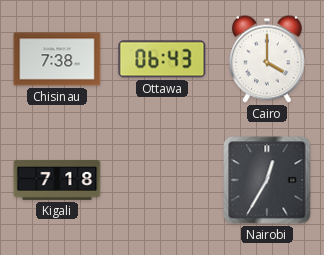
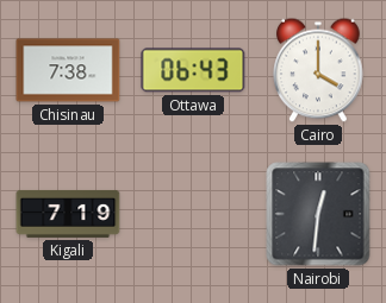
Kigali: 7:18 -> 7:19
Nairobi: 12:35 -> 12:31
